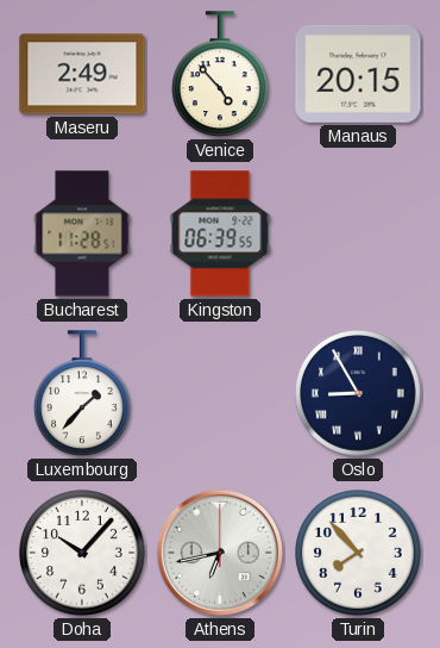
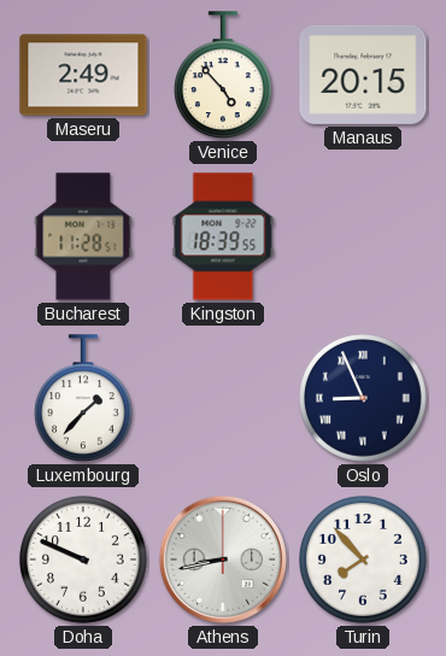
Kingston: 06:39 -> 18:39
Oslo: 8:55 -> 8:56
Doha: 10:07 -> 9:49
Athens: 6:43 -> 8:43
